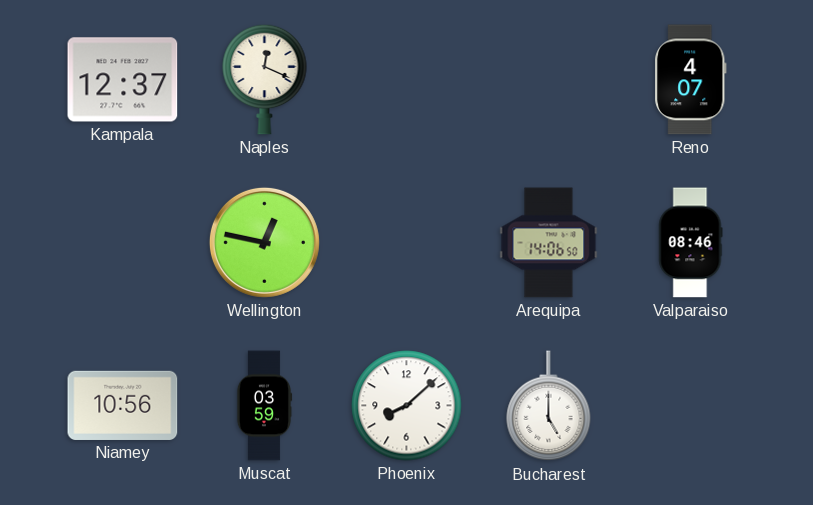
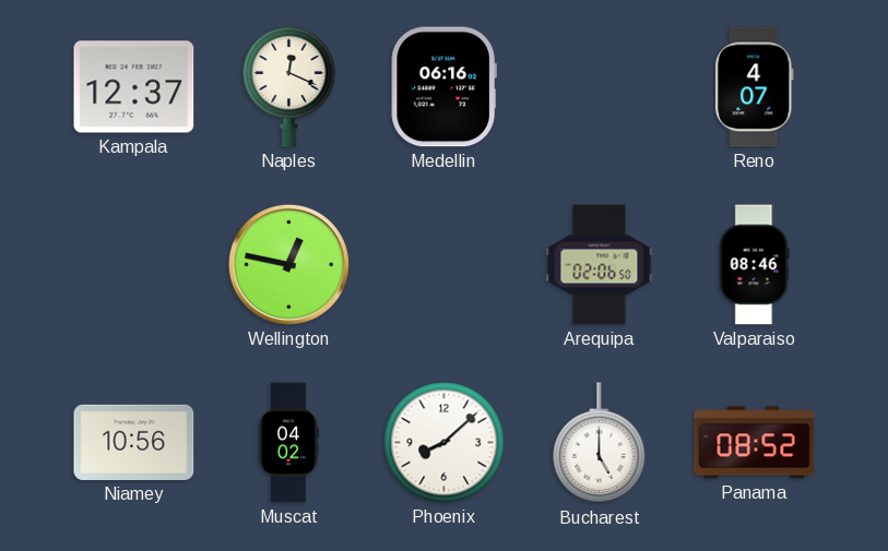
Medellin: none -> 06:16
Arequipa: 14:06 -> 02:06
Muscat: 03:59 -> 04:02
Panama: none -> 08:52
